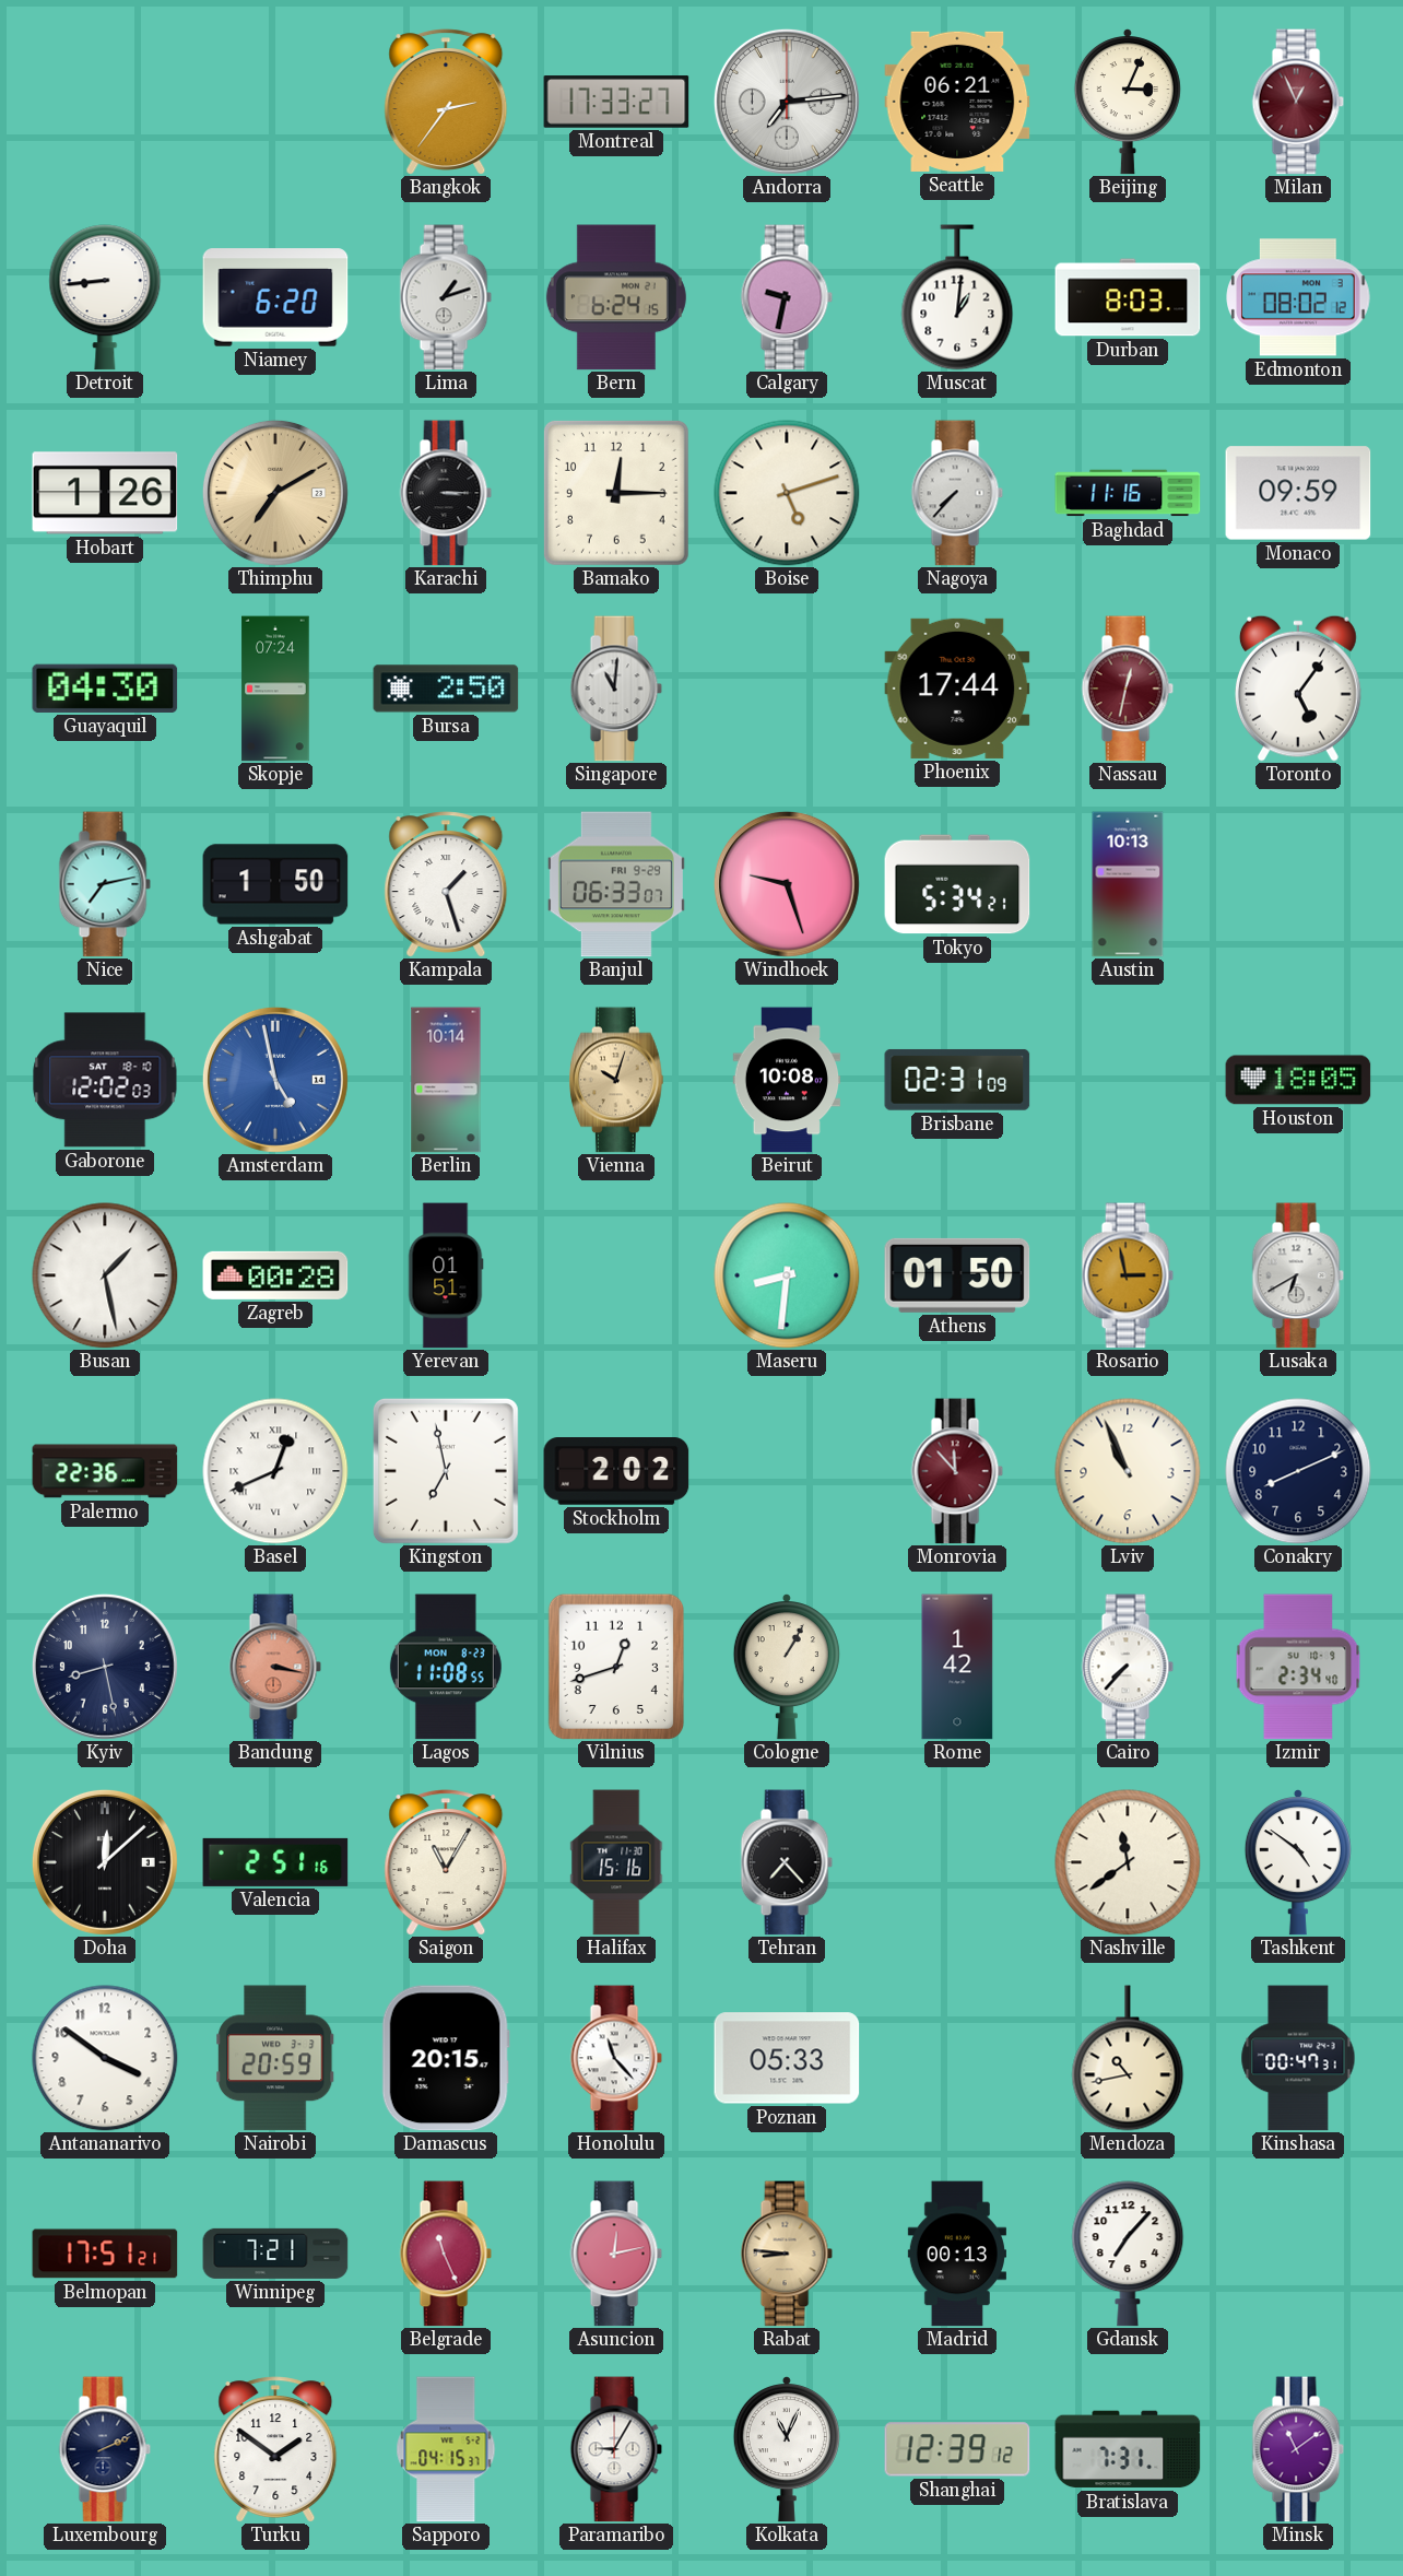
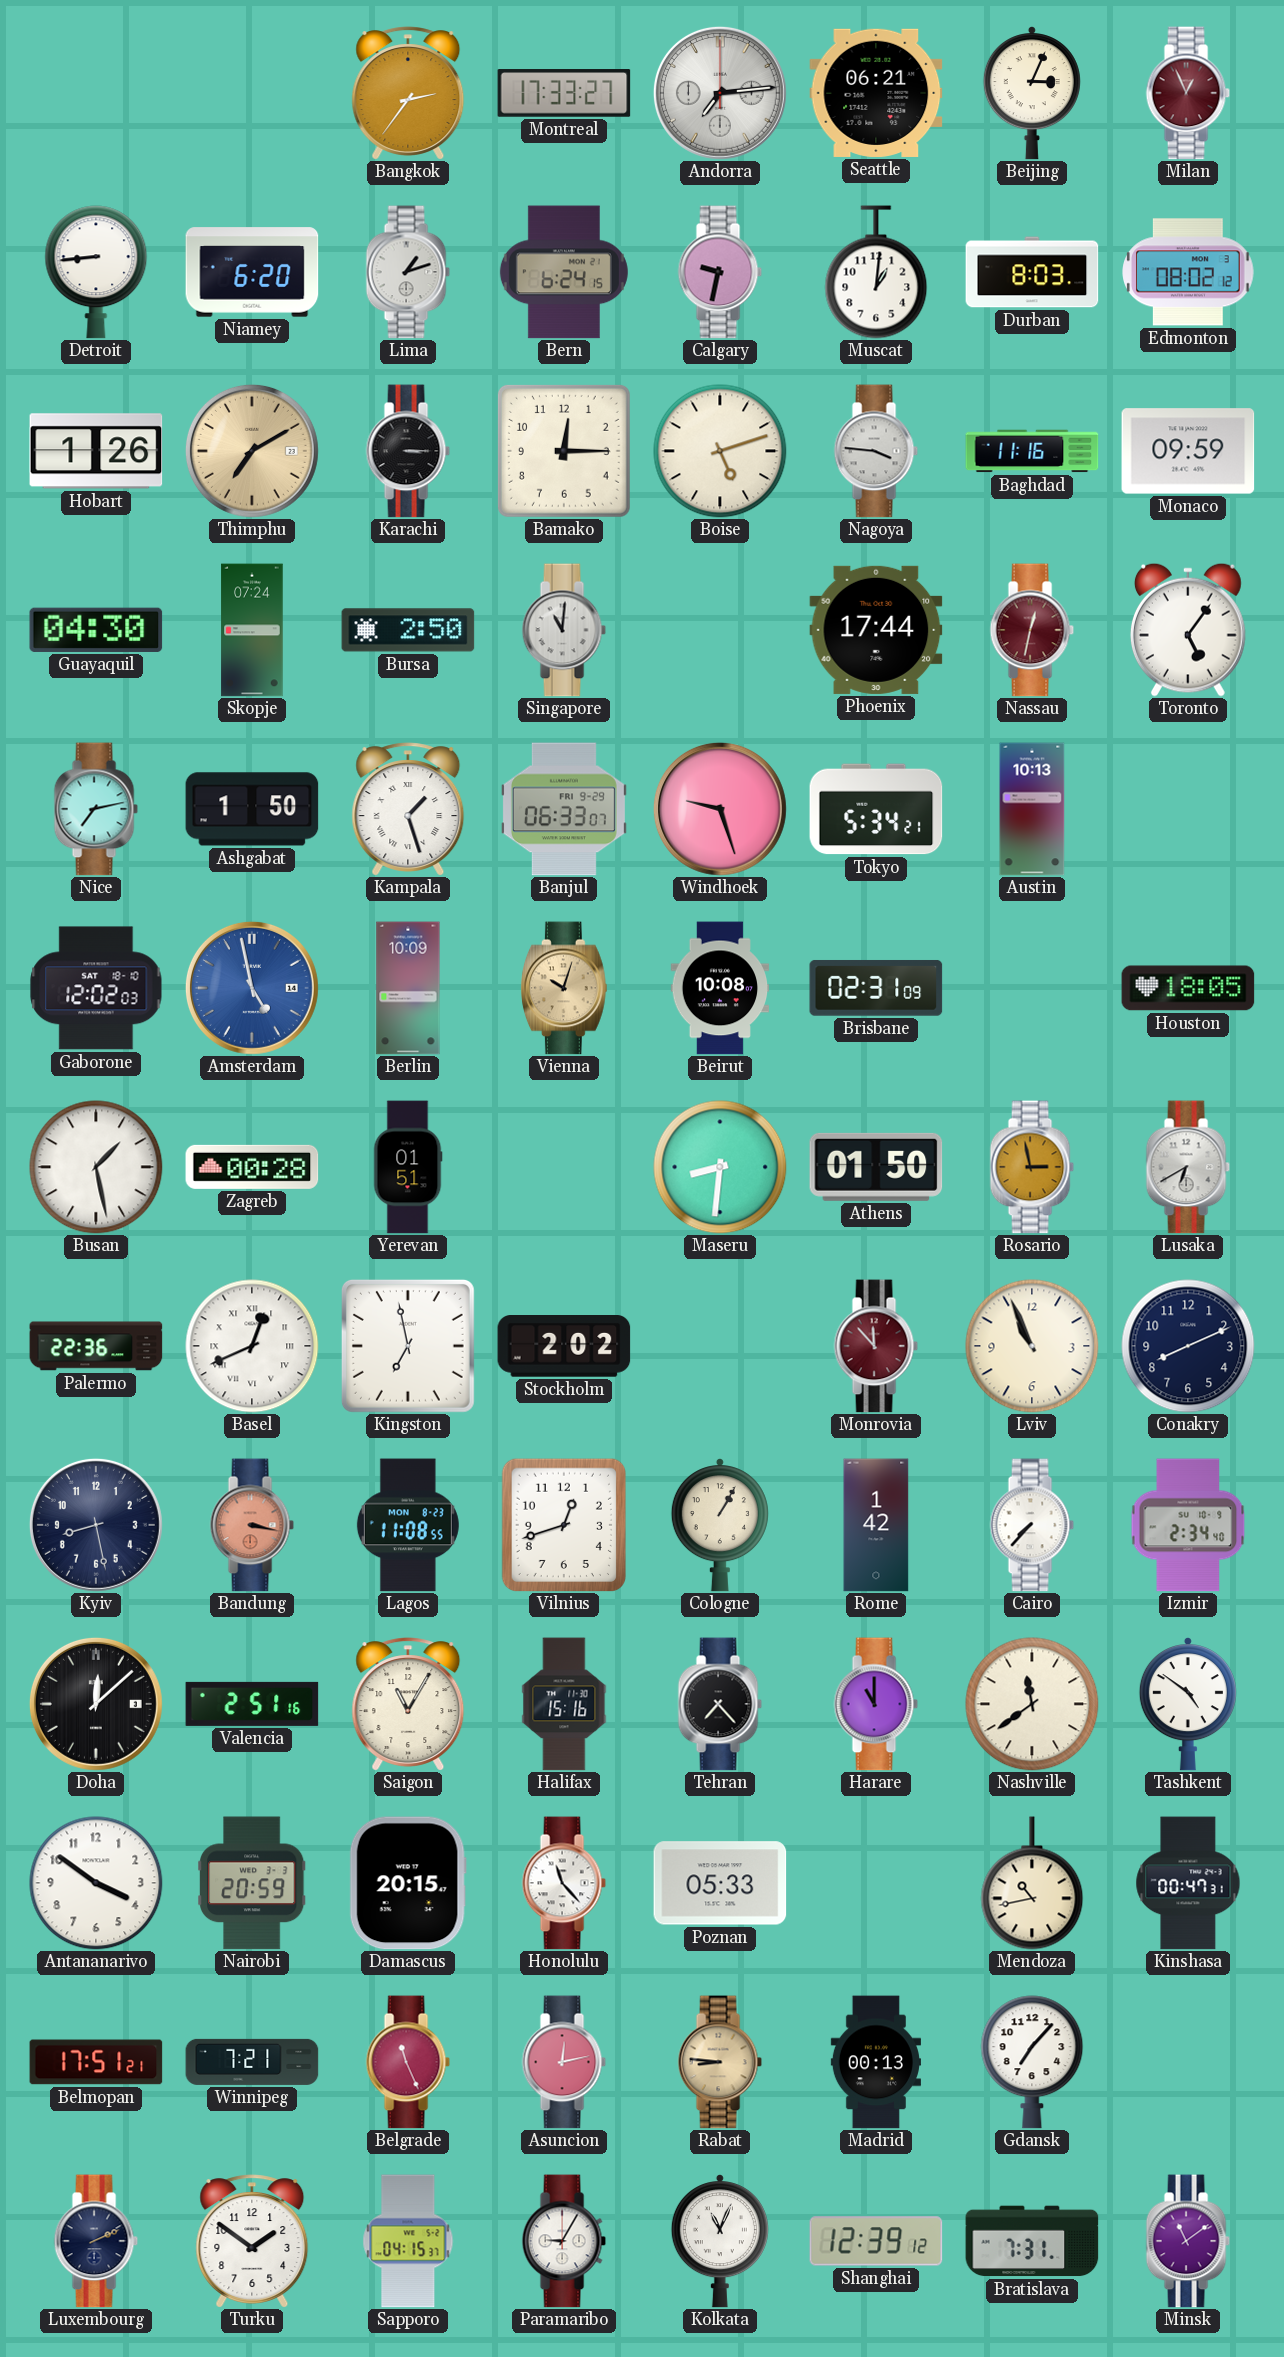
Nagoya: 7:37 -> 3:46
Berlin: 10:14 -> 10:09
Harare: none -> 11:00
